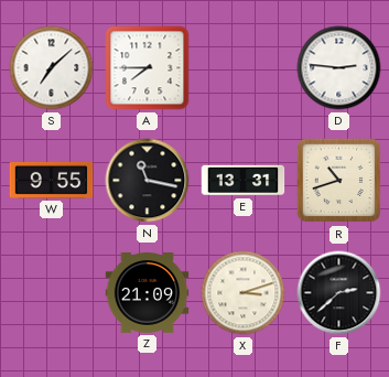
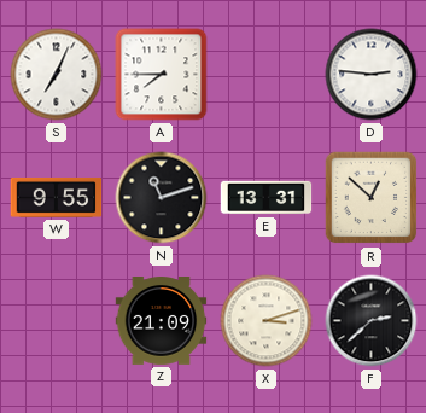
S: 7:08 -> 7:04
N: 11:17 -> 11:12
R: 10:42 -> 12:52
